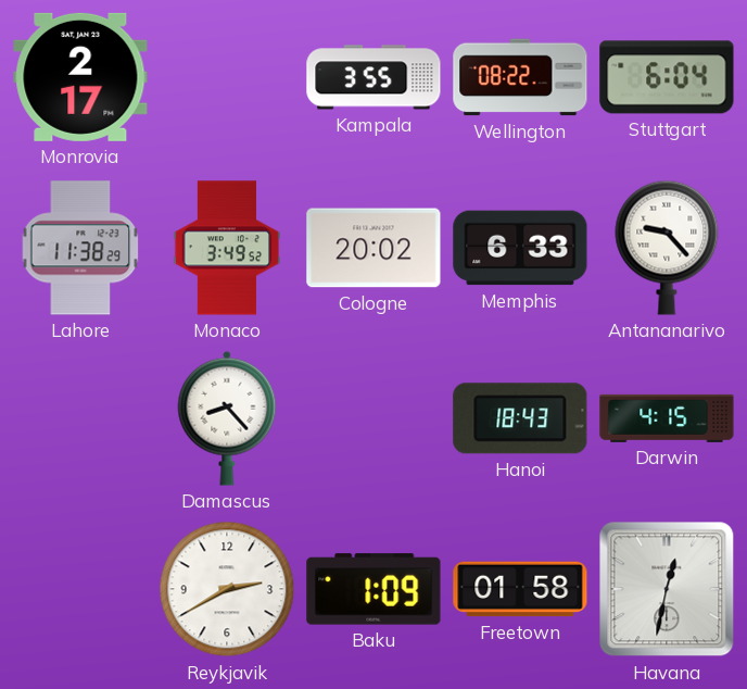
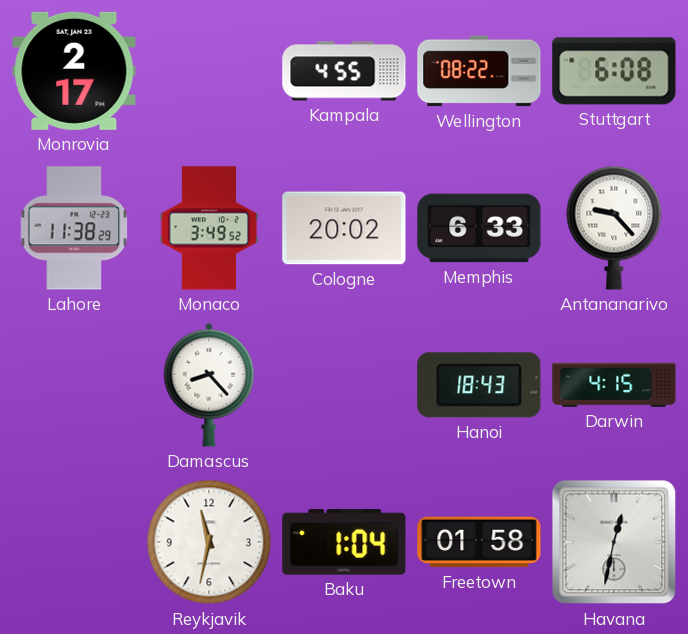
Kampala: 3:55 -> 4:55
Stuttgart: 6:04 -> 6:08
Reykjavik: 2:40 -> 11:32
Baku: 1:09 -> 1:04
